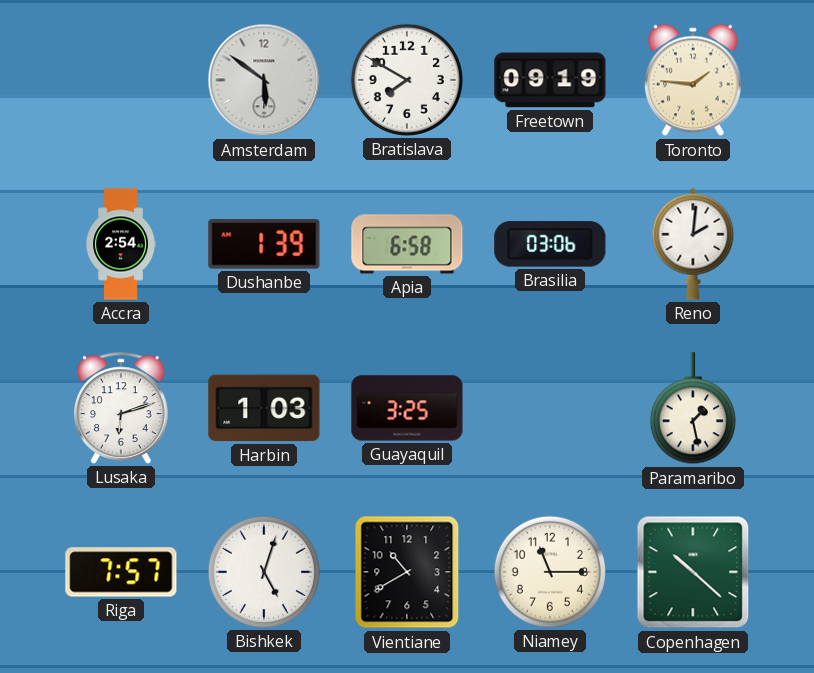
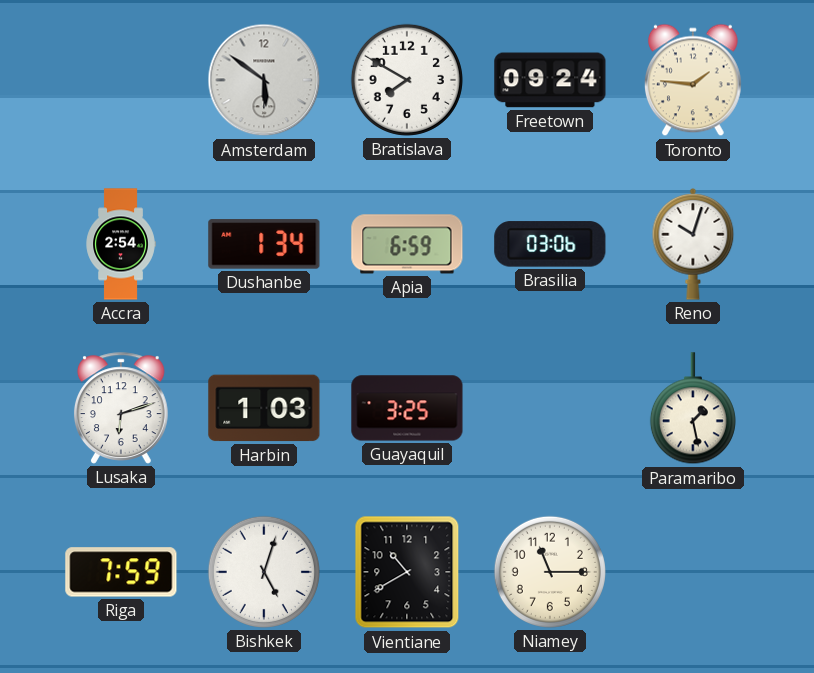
Freetown: 09:19 -> 09:24
Dushanbe: 1:39 -> 1:34
Apia: 6:58 -> 6:59
Reno: 2:01 -> 10:03
Riga: 7:57 -> 7:59
Copenhagen: 10:22 -> none
